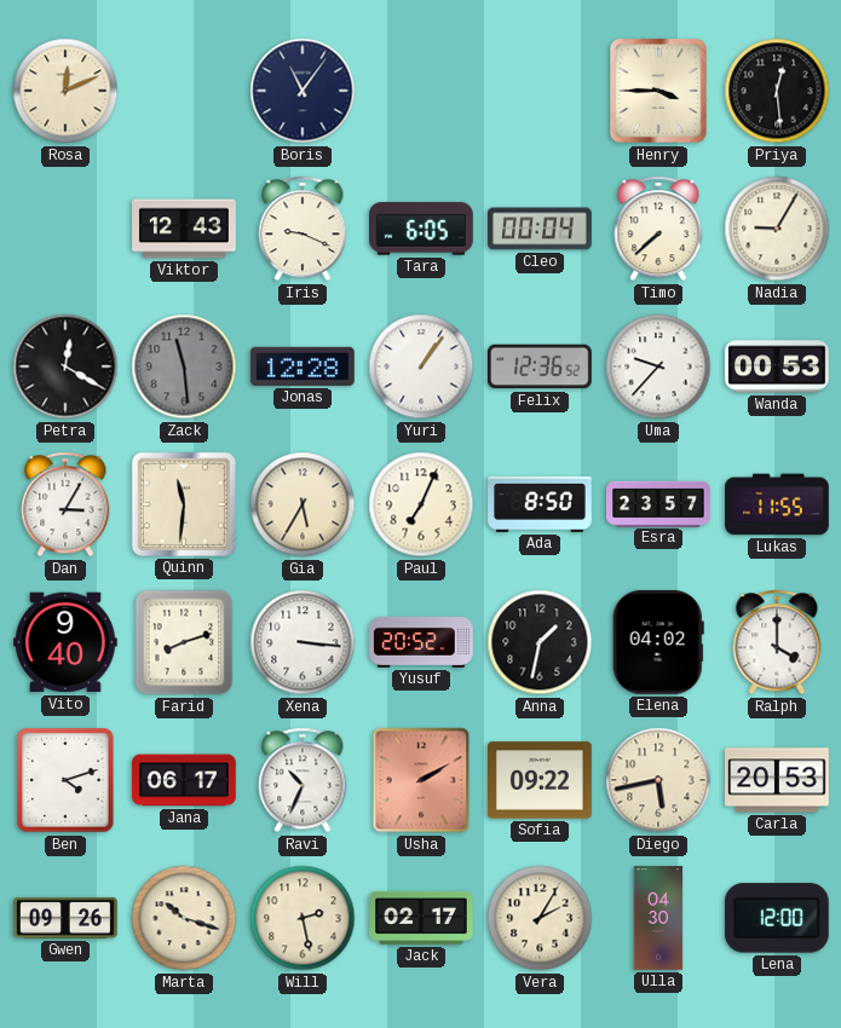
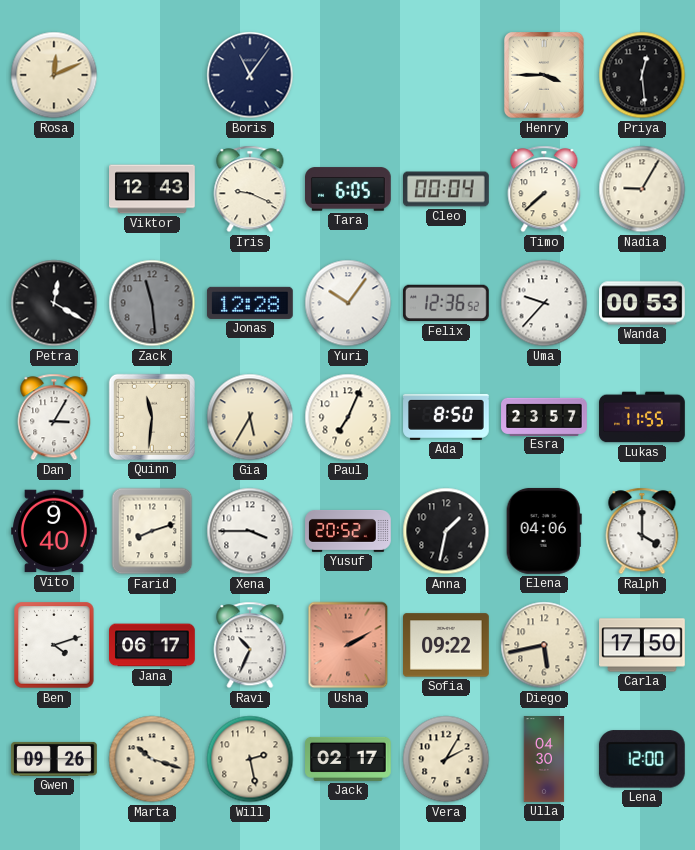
Yuri: 1:06 -> 10:06
Xena: 3:16 -> 3:45
Elena: 04:02 -> 04:06
Carla: 20:53 -> 17:50
